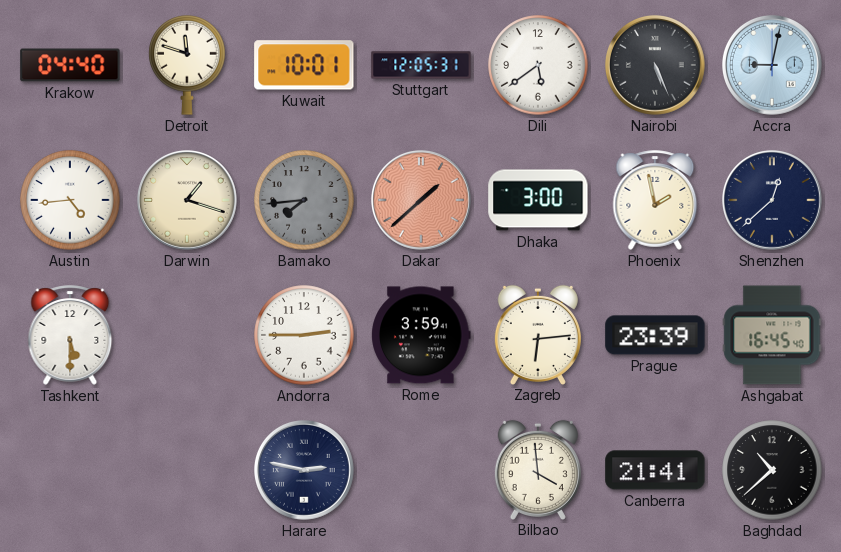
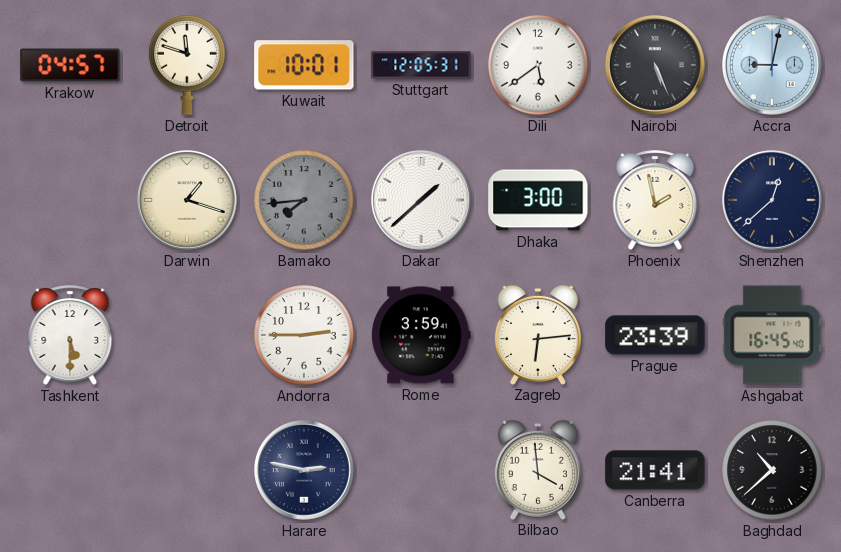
Krakow: 04:40 -> 04:57
Austin: 4:44 -> none
Dakar dial: salmon -> white
